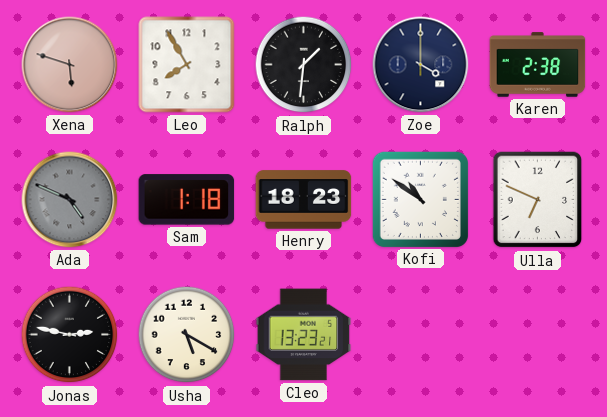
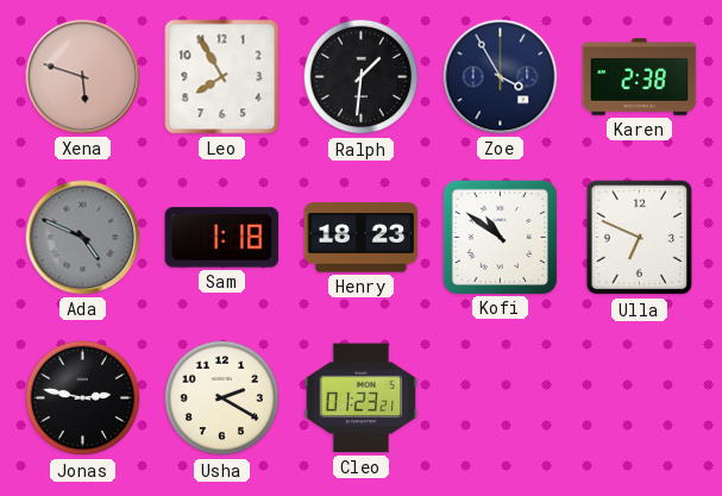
Zoe: 4:00 -> 3:55
Usha: 5:20 -> 2:20
Cleo: 13:23 -> 01:23
